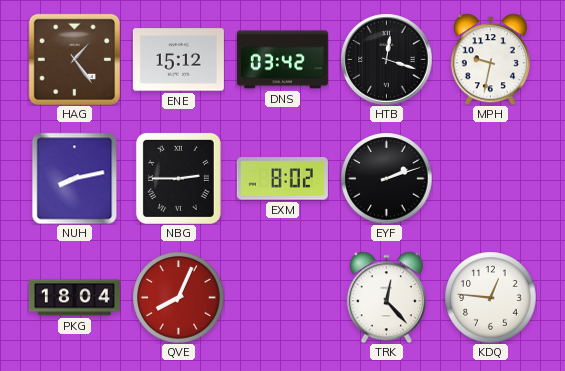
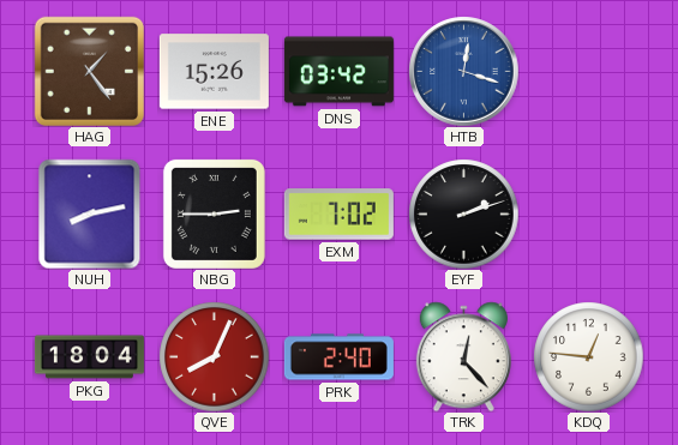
ENE: 15:12 -> 15:26
HTB dial: black -> blue
MPH: 9:32 -> none
EXM: 8:02 -> 7:02
PRK: none -> 2:40
